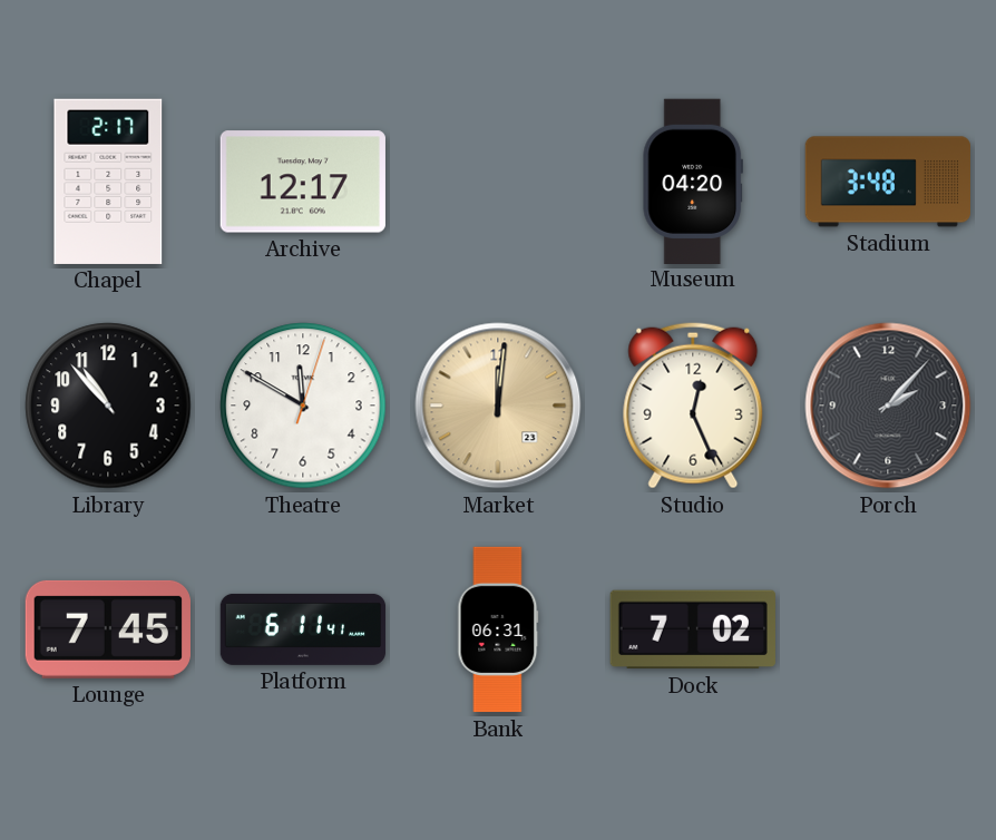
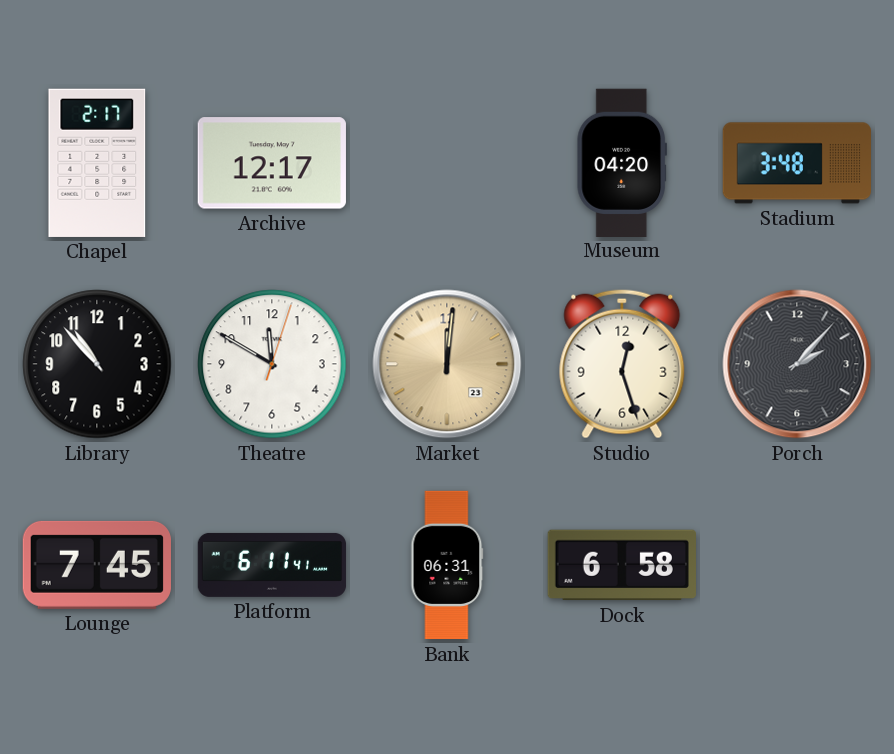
Studio: 12:26 -> 12:27
Dock: 7:02 -> 6:58
